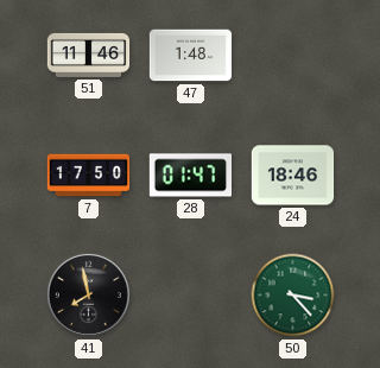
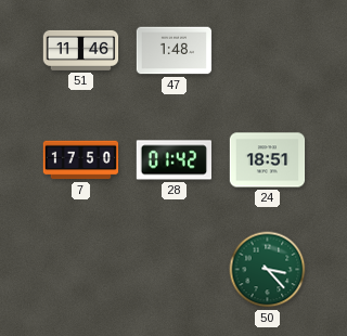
28: 01:47 -> 01:42
24: 18:46 -> 18:51
41: 7:58 -> none
